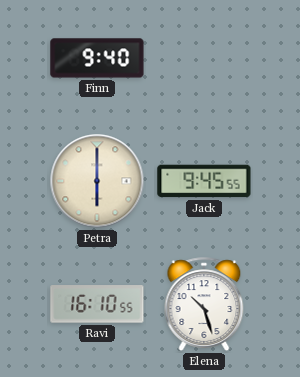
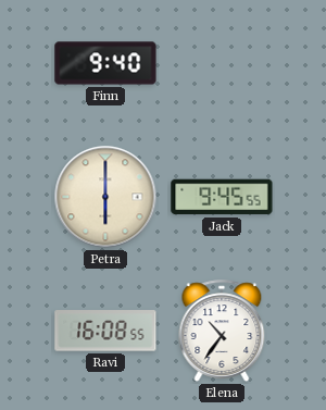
Ravi: 16:10 -> 16:08
Elena: 10:27 -> 10:36
